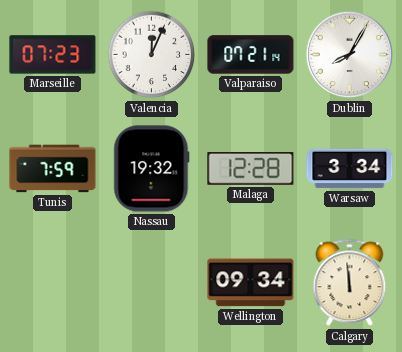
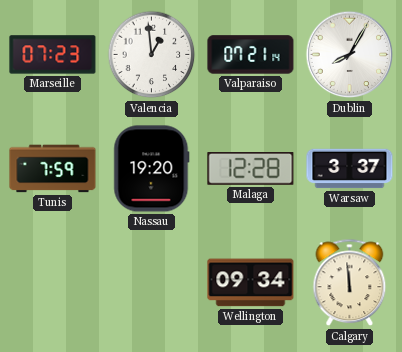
Valencia: 12:04 -> 12:59
Nassau: 19:32 -> 19:20
Warsaw: 3:34 -> 3:37
